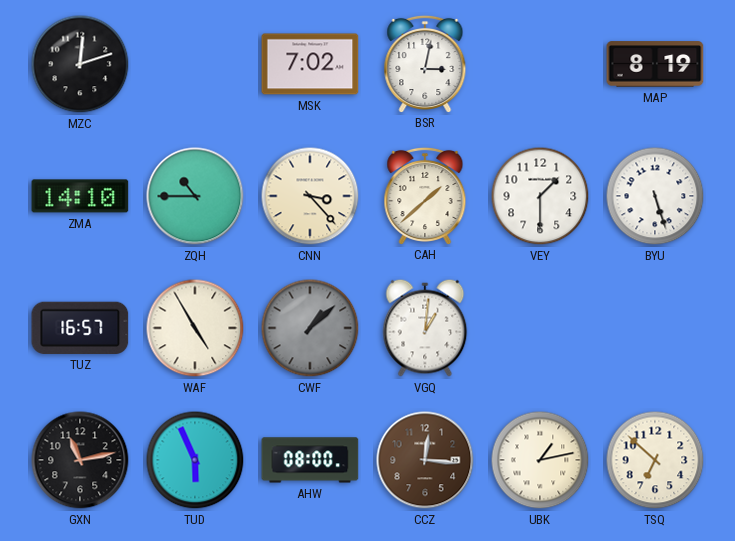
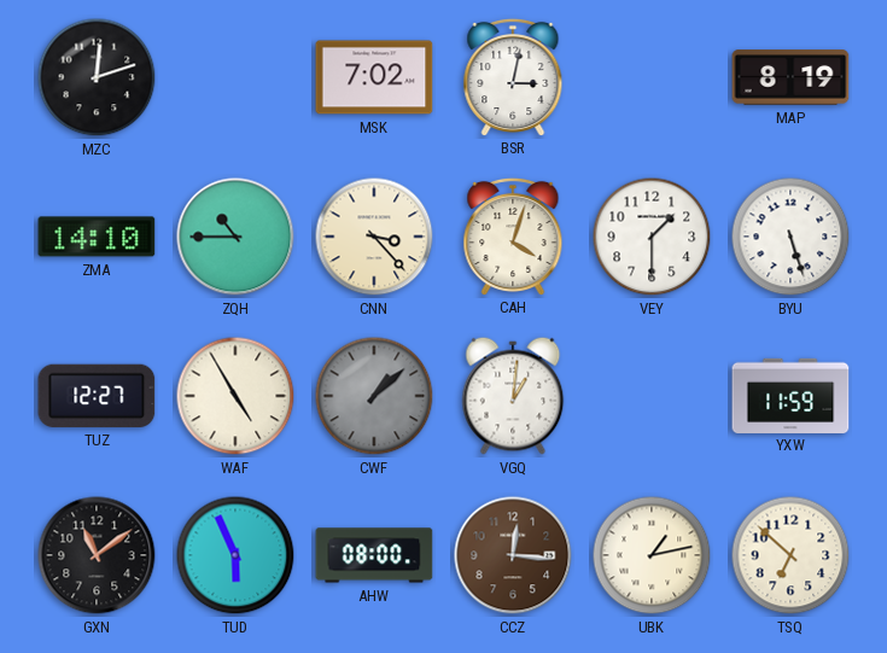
CAH: 1:38 -> 4:03
TUZ: 16:57 -> 12:27
YXW: none -> 11:59
GXN: 11:13 -> 11:09
